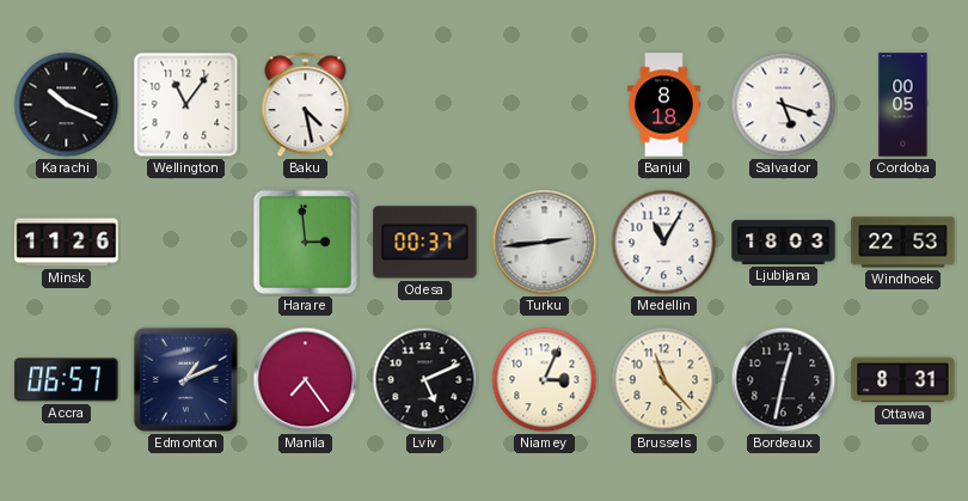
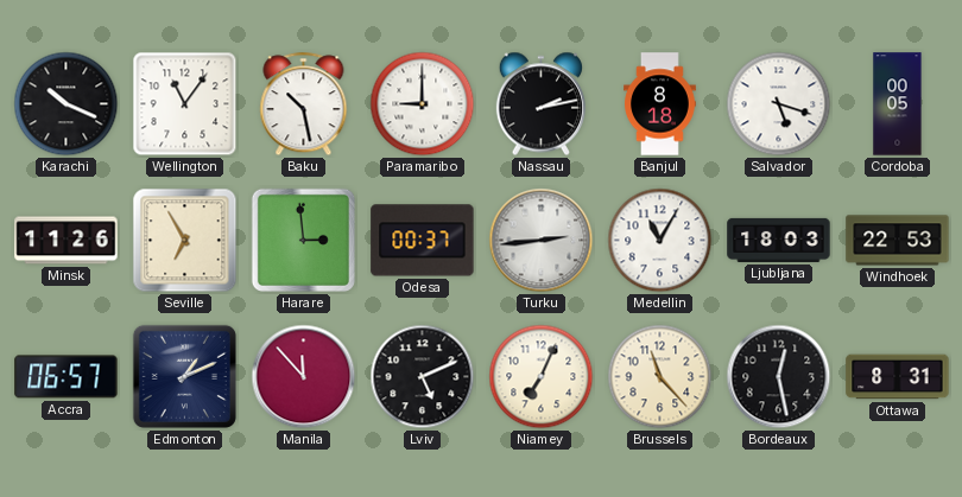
Baku: 4:28 -> 10:28
Paramaribo: none -> 9:00
Nassau: none -> 2:13
Seville: none -> 6:55
Manila: 7:24 -> 11:53
Niamey: 3:04 -> 7:04
Bordeaux: 12:32 -> 12:28
